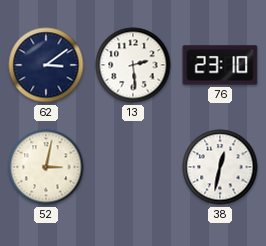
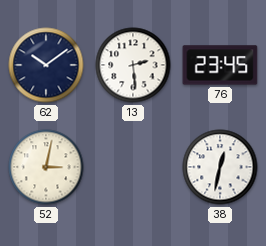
62: 3:09 -> 10:09
76: 23:10 -> 23:45
